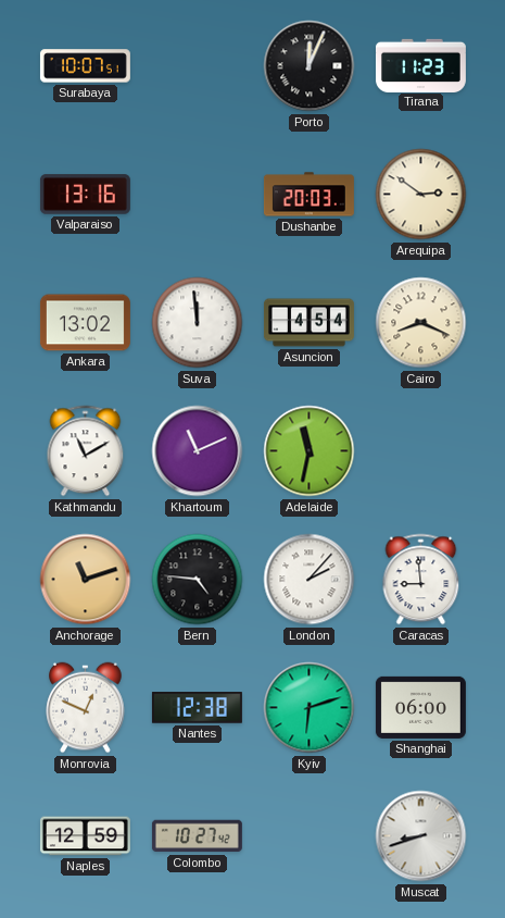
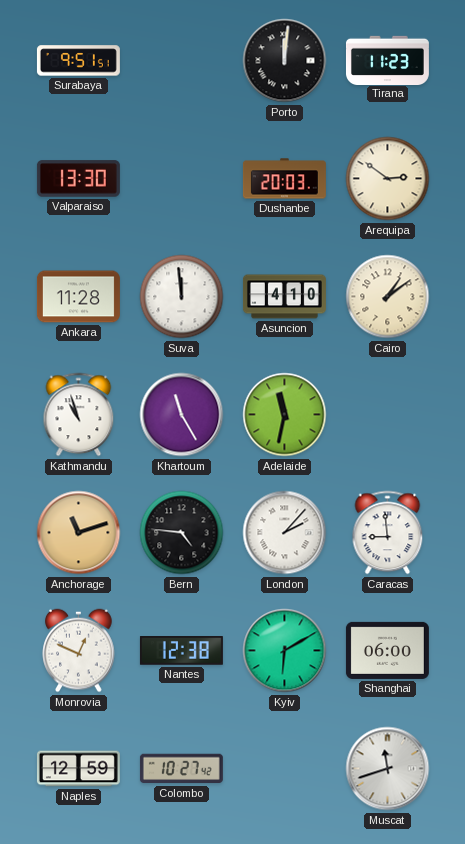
Surabaya: 10:07 -> 9:51
Porto: 12:04 -> 12:01
Valparaiso: 13:16 -> 13:30
Ankara: 13:02 -> 11:28
Asuncion: 4:54 -> 4:10
Cairo: 8:19 -> 1:09
Kathmandu: 11:10 -> 10:57
Khartoum: 11:11 -> 11:25
Kyiv: 6:12 -> 6:10
Muscat: 8:42 -> 11:42
